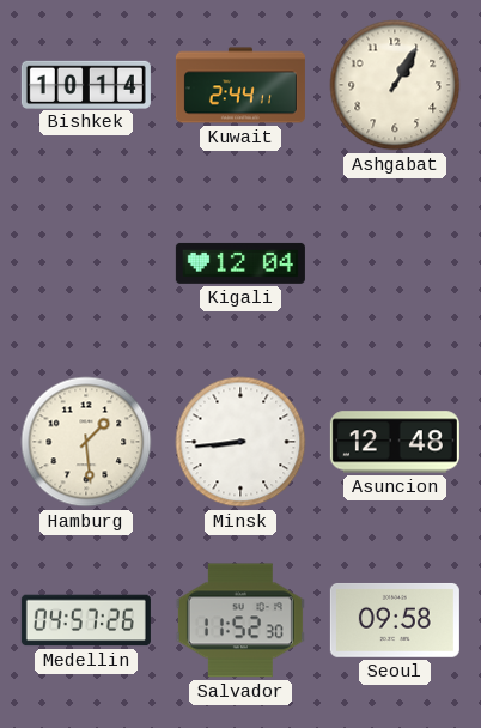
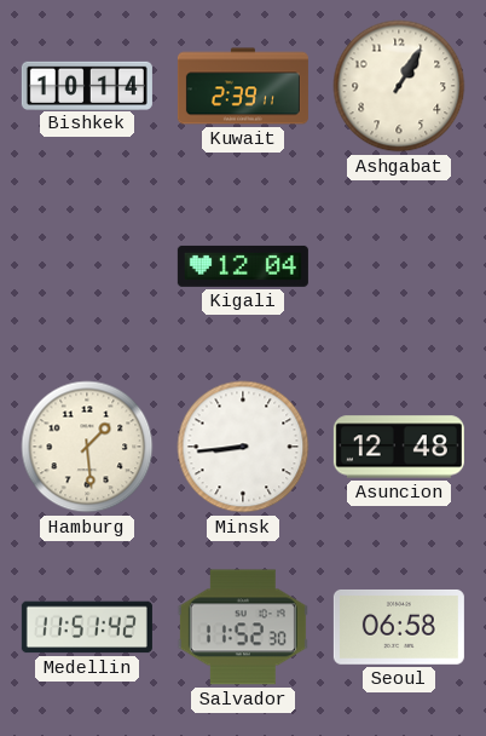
Kuwait: 2:44 -> 2:39
Medellin: 04:57 -> 11:51
Seoul: 09:58 -> 06:58
